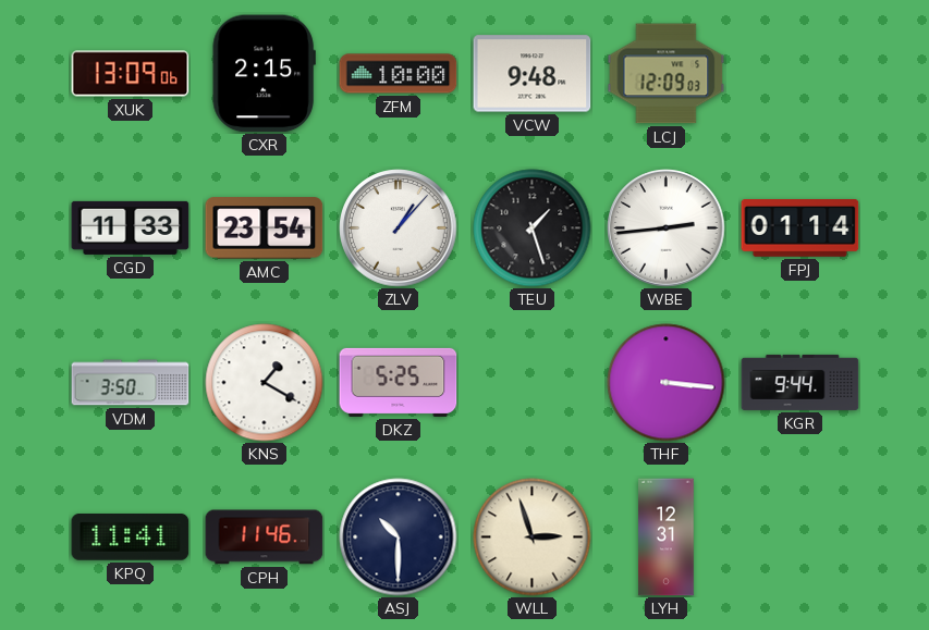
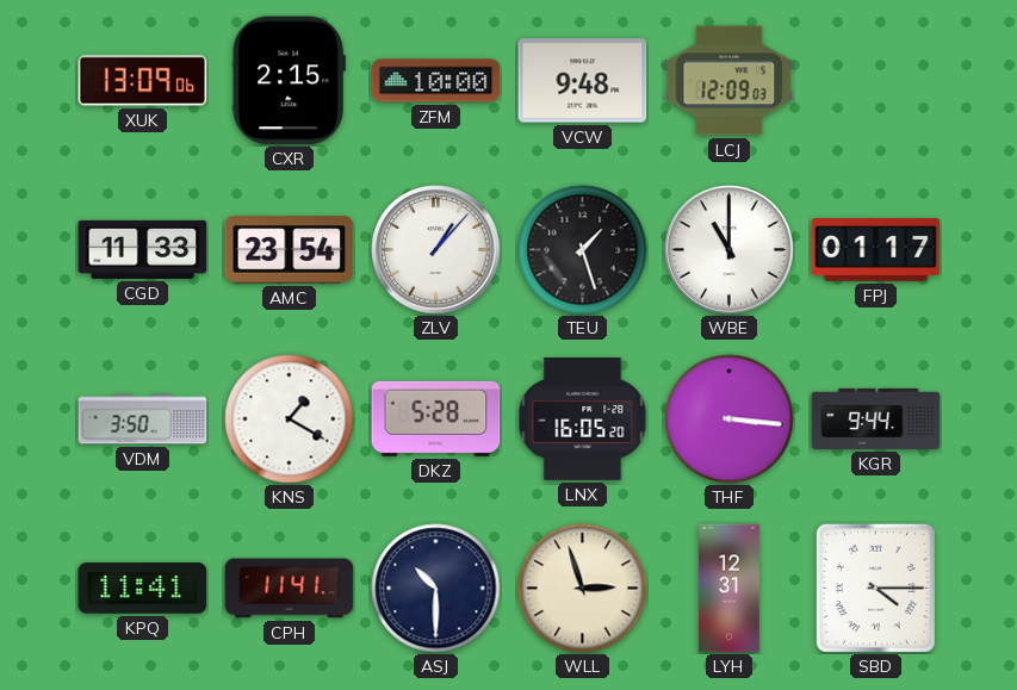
WBE: 2:44 -> 11:00
FPJ: 01:14 -> 01:17
DKZ: 5:25 -> 5:28
LNX: none -> 16:05
CPH: 11:46 -> 11:41
SBD: none -> 4:15
